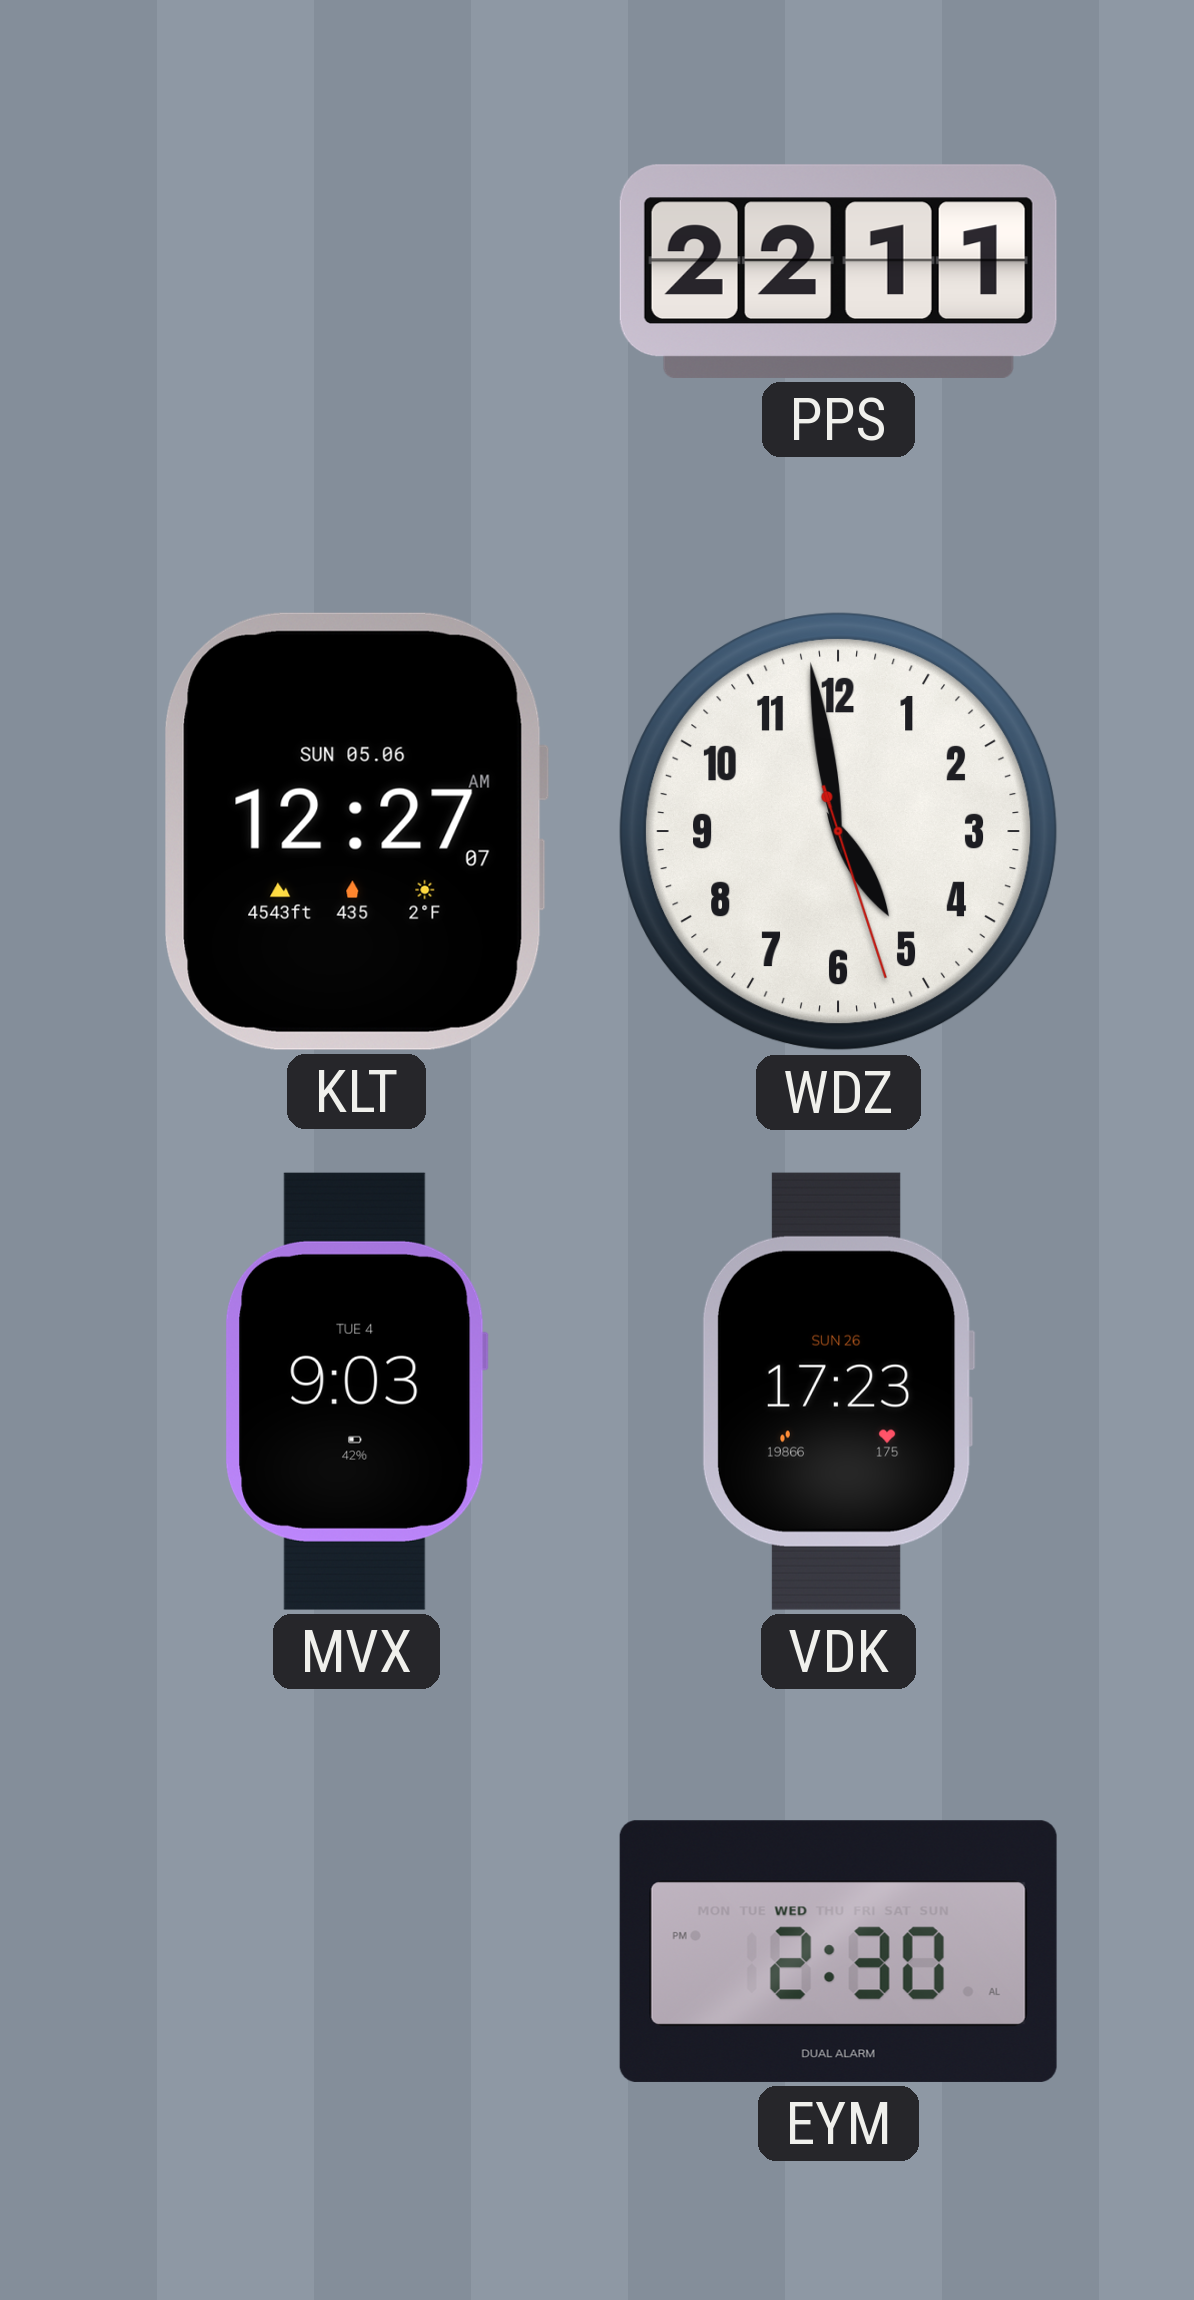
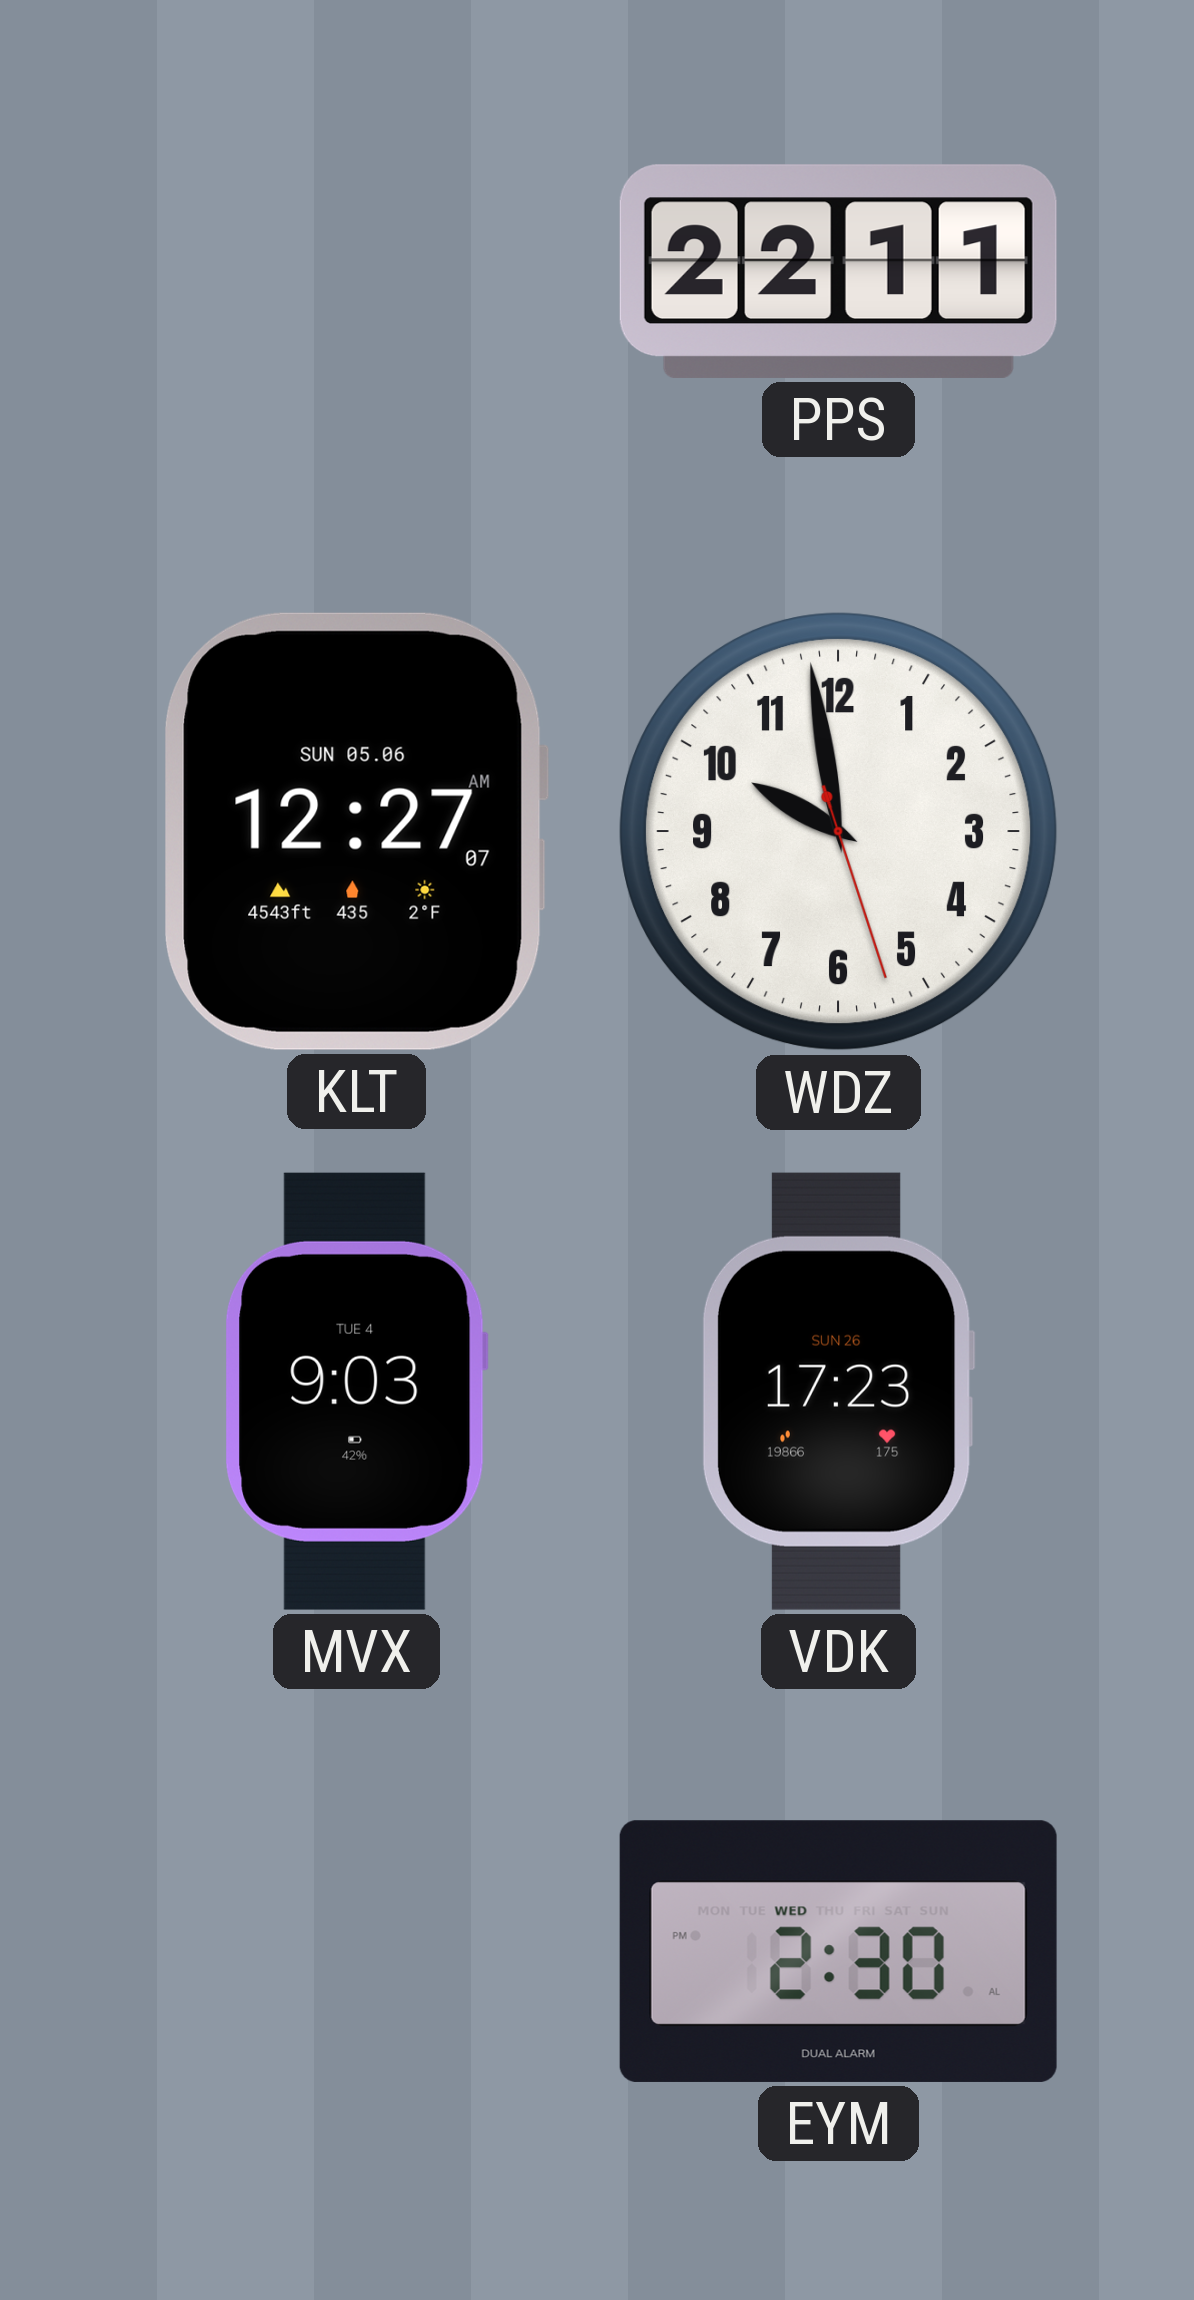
WDZ: 4:58 -> 9:58
